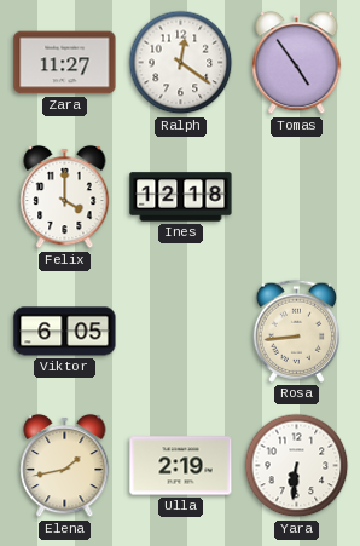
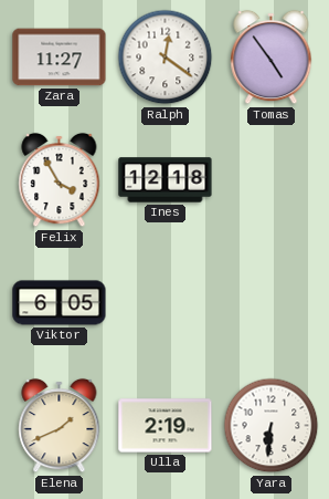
Felix: 4:00 -> 3:55
Rosa: 8:44 -> none
Elena: 1:43 -> 1:41
